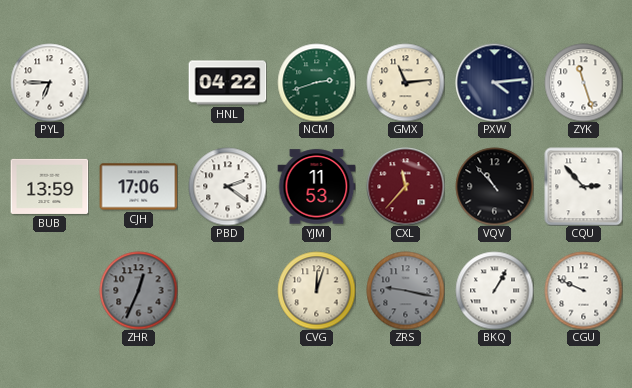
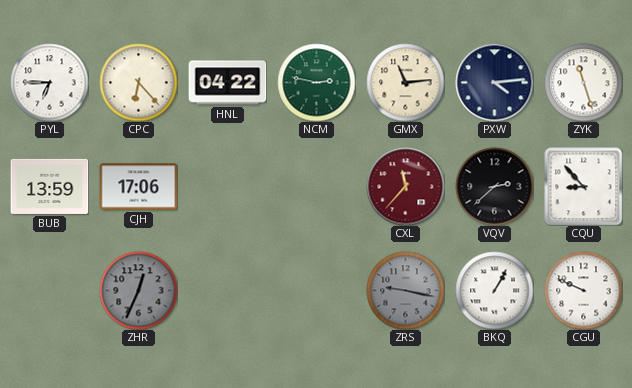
CPC: none -> 6:23
NCM: 2:42 -> 2:47
PBD: 2:21 -> none
YJM: 11:53 -> none
VQV: 10:53 -> 2:38
CQU: 2:53 -> 8:53
CVG: 12:03 -> none
